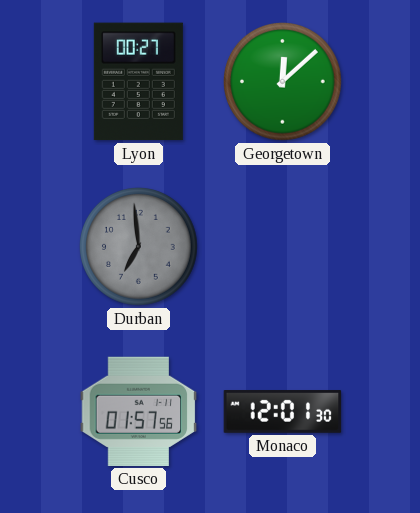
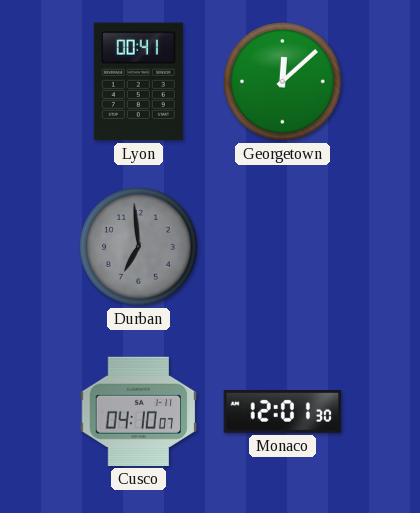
Lyon: 00:27 -> 00:41
Cusco: 01:57 -> 04:10
